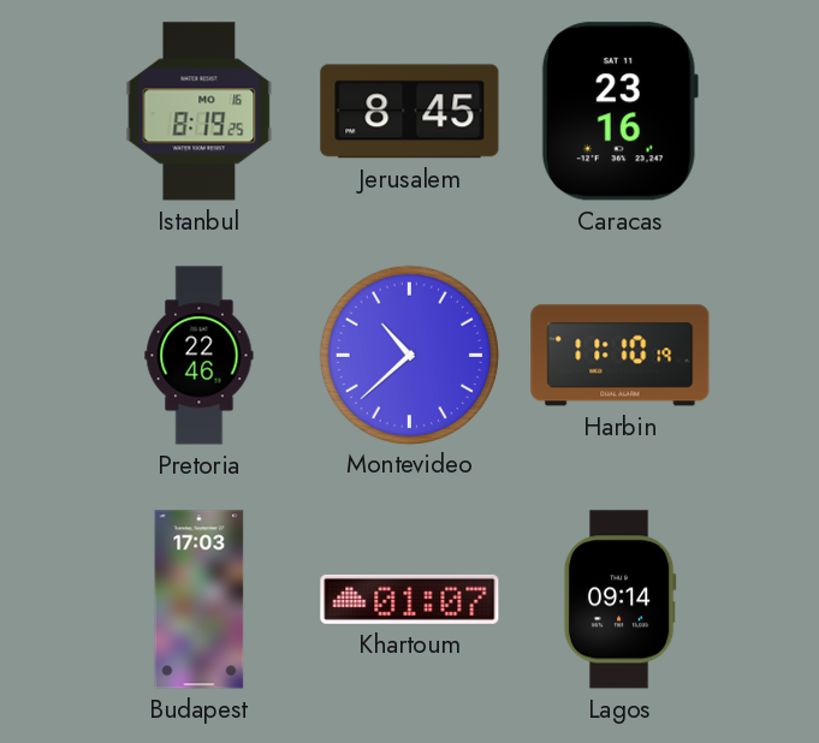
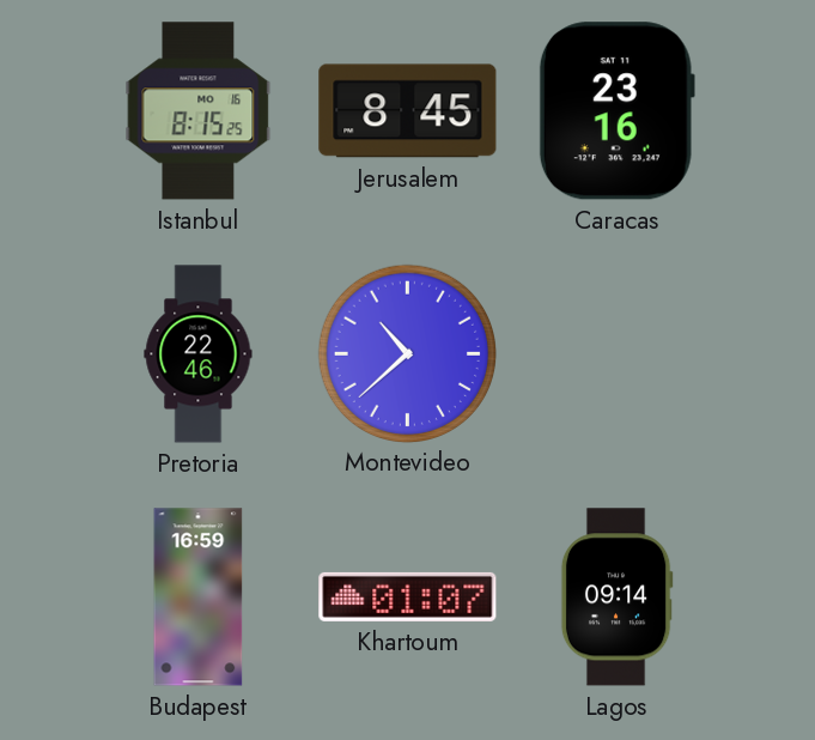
Istanbul: 8:19 -> 8:15
Harbin: 11:10 -> none
Budapest: 17:03 -> 16:59
